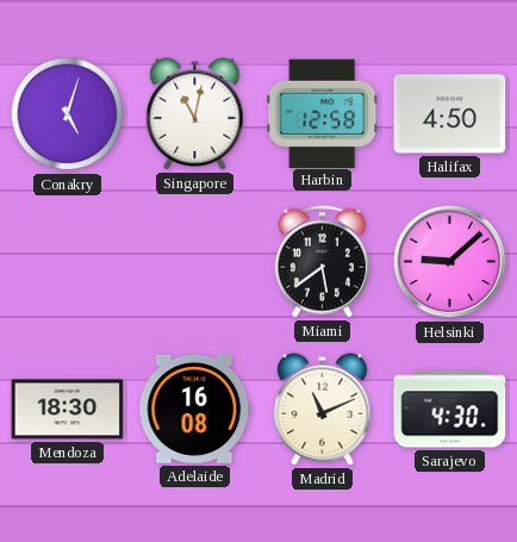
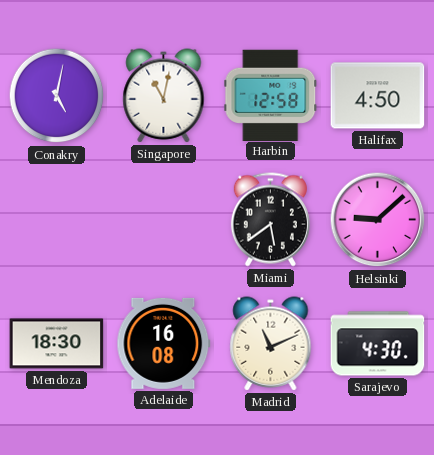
Conakry: 5:03 -> 5:02
